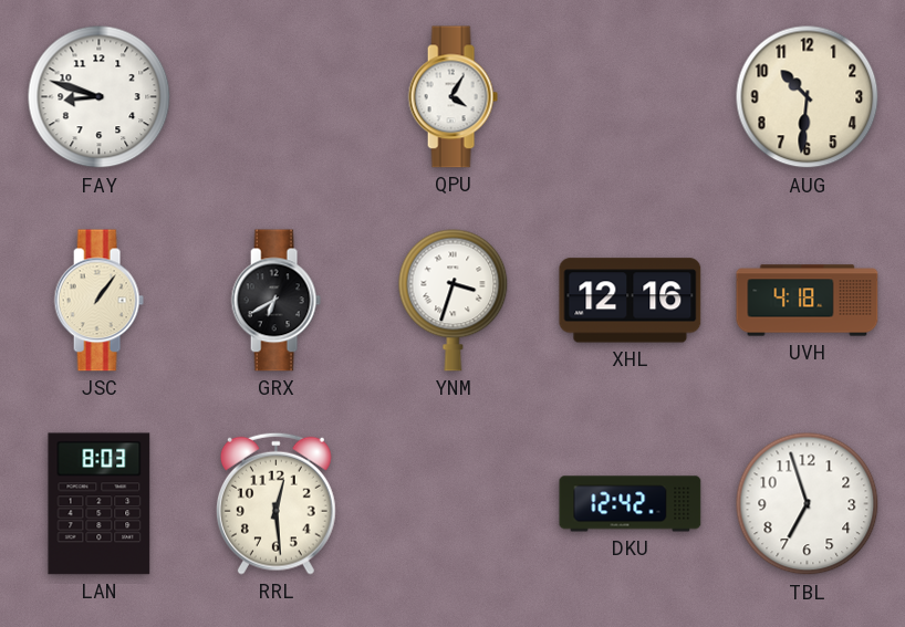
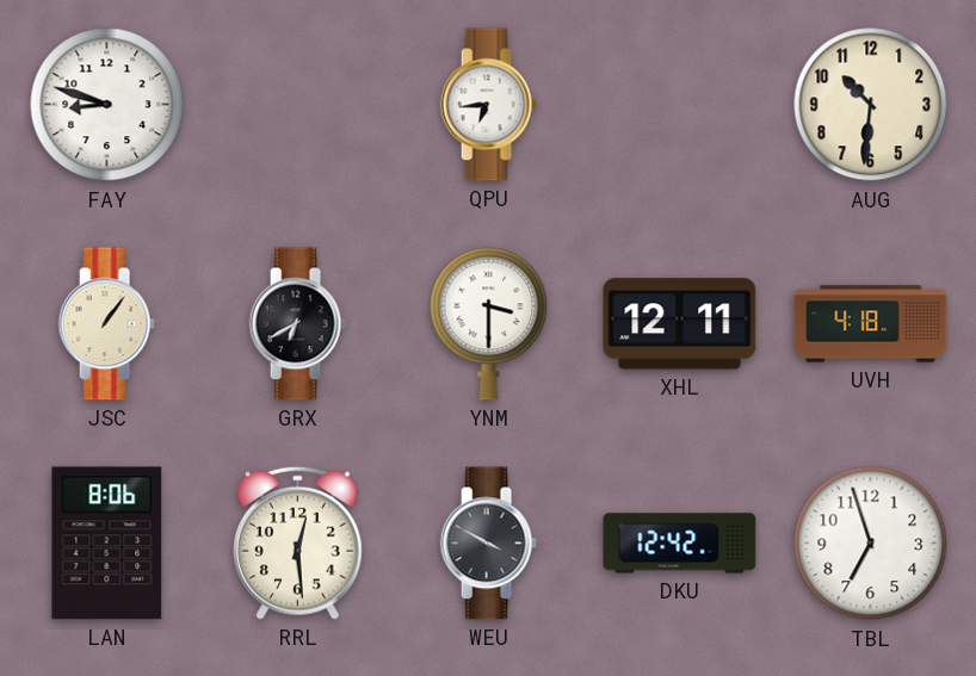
QPU: 4:05 -> 6:44
YNM: 3:33 -> 3:30
XHL: 12:16 -> 12:11
LAN: 8:03 -> 8:06
WEU: none -> 3:50
